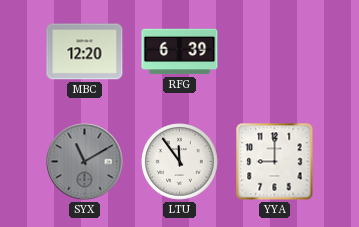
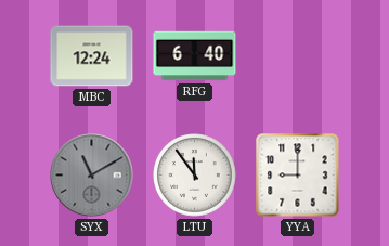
MBC: 12:20 -> 12:24
RFG: 6:39 -> 6:40
